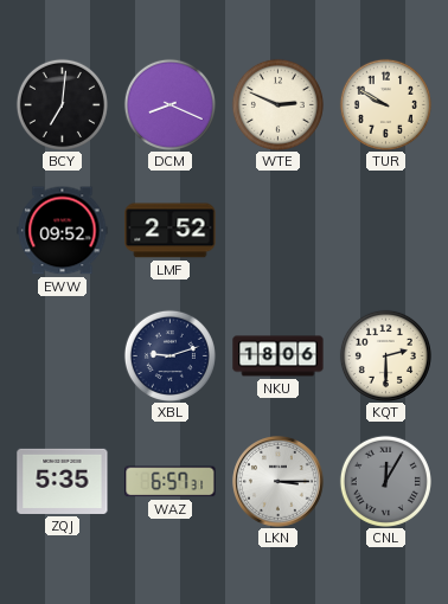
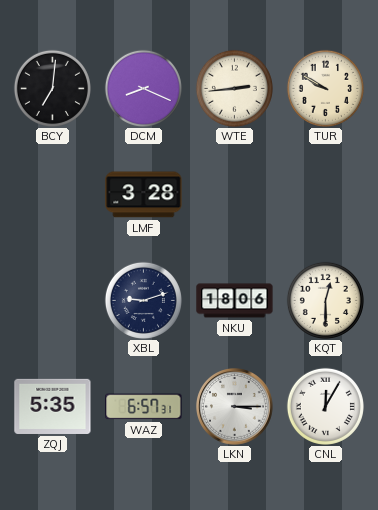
WTE: 2:49 -> 2:44
EWW: 09:52 -> none
LMF: 2:52 -> 3:28
KQT: 2:30 -> 12:30
CNL dial: grey -> white
